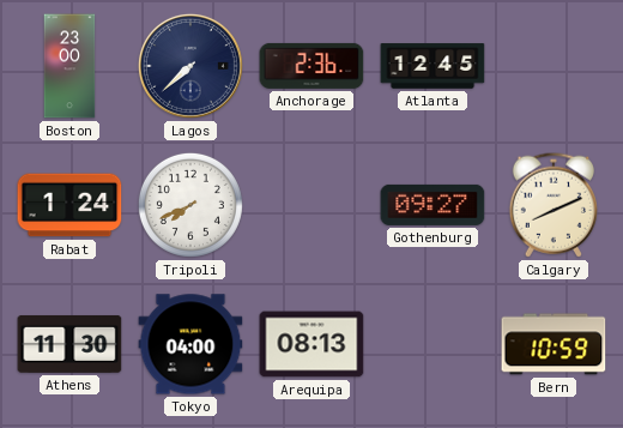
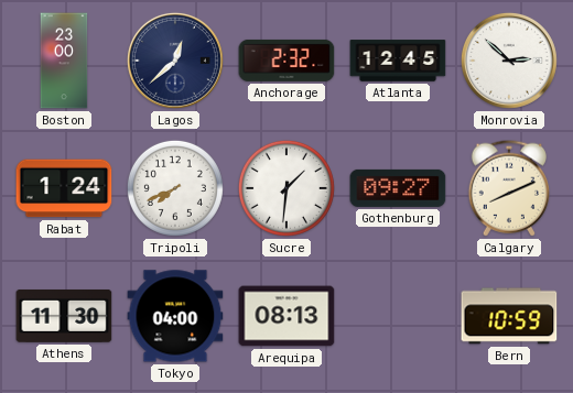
Lagos: 7:38 -> 12:38
Anchorage: 2:36 -> 2:32
Monrovia: none -> 2:52
Sucre: none -> 1:31
